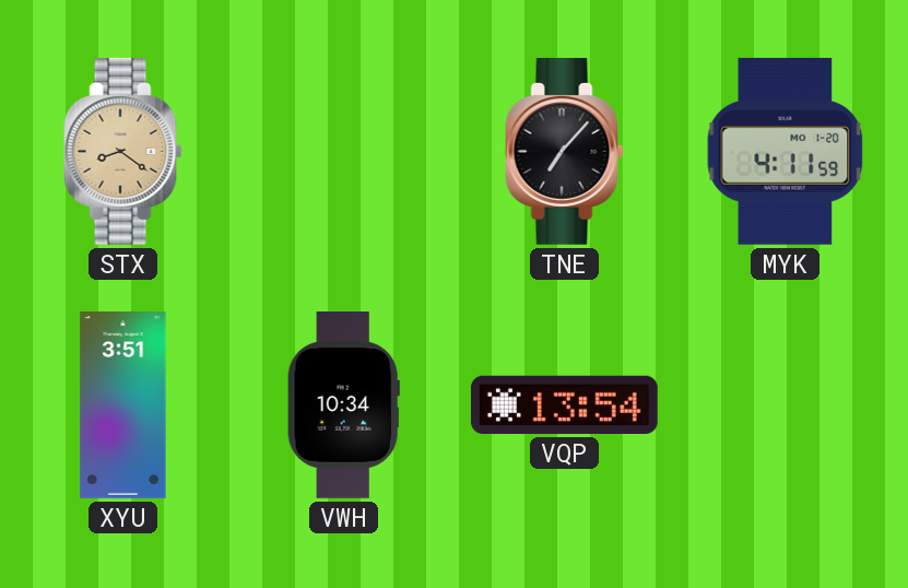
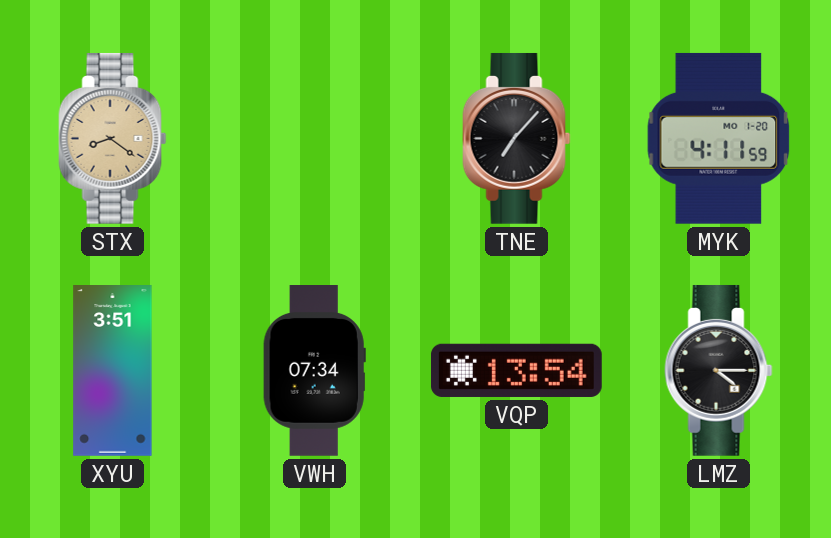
VWH: 10:34 -> 07:34
LMZ: none -> 4:15
